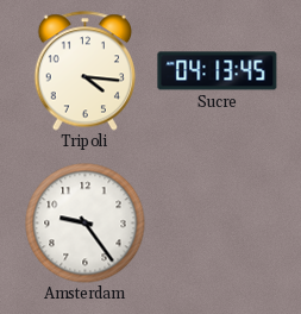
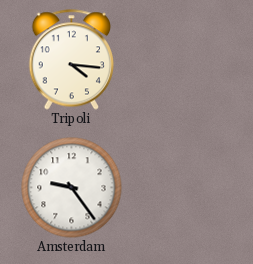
Sucre: 04:13 -> none
